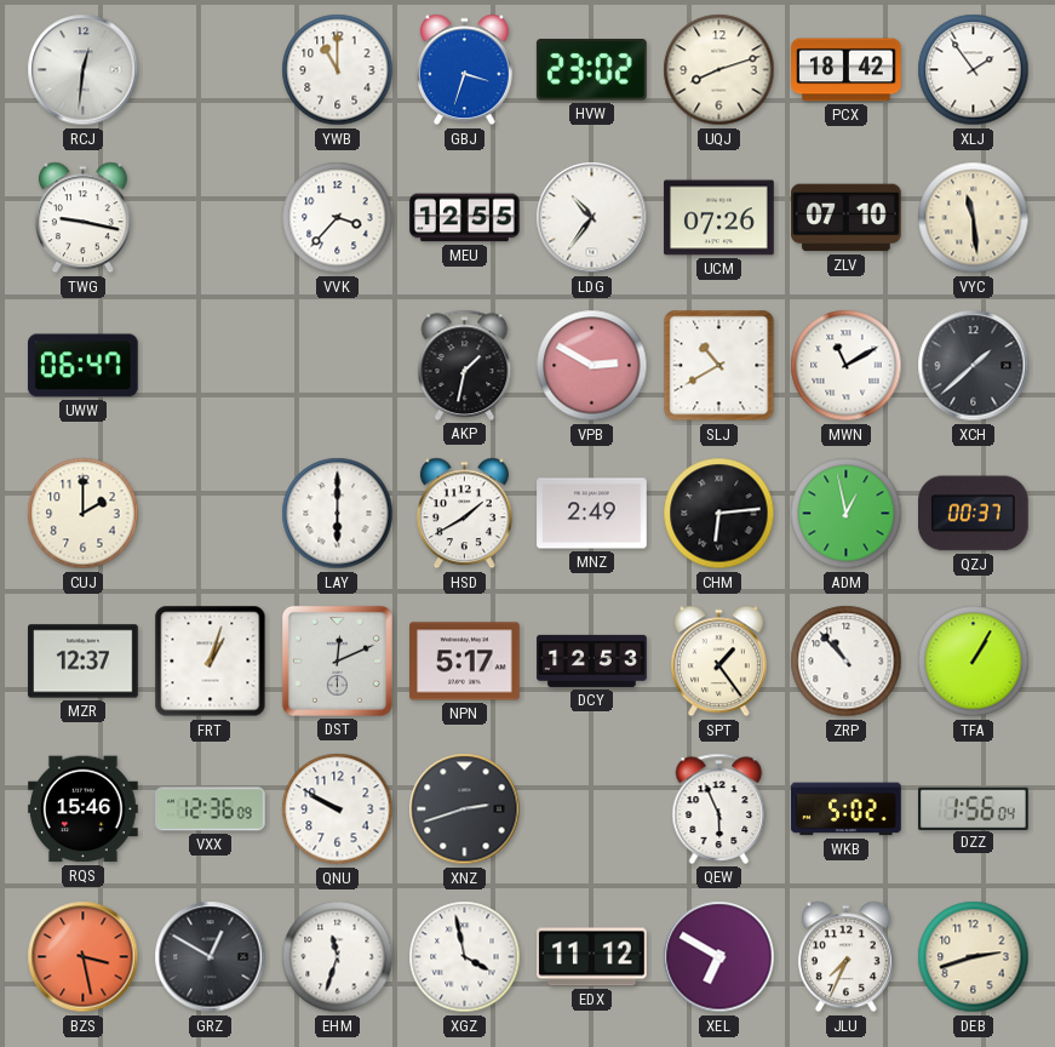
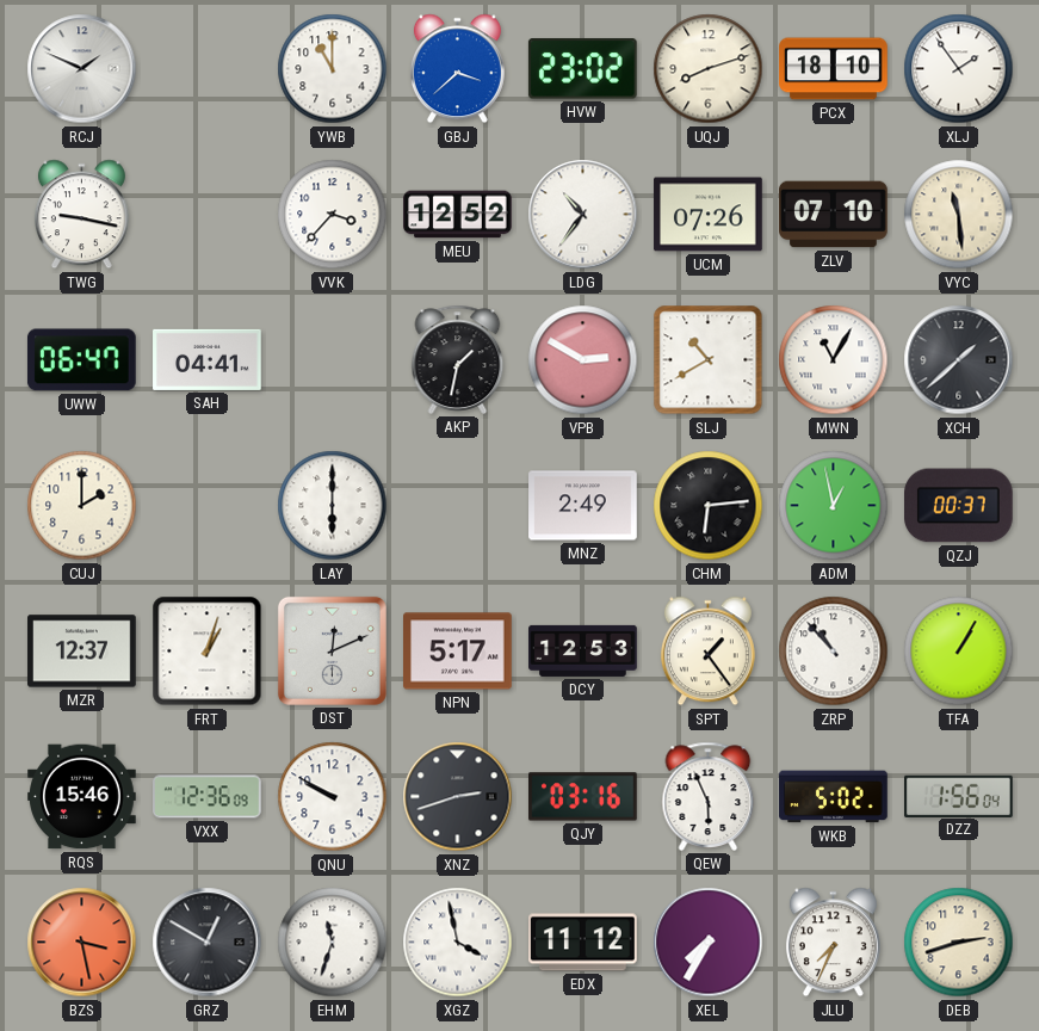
RCJ: 12:31 -> 1:49
GBJ: 3:33 -> 3:38
PCX: 18:42 -> 18:10
MEU: 12:55 -> 12:52
SAH: none -> 04:41
MWN: 11:10 -> 11:05
HSD: 1:40 -> none
QJY: none -> 03:16
XEL: 6:50 -> 7:35
